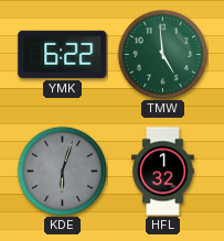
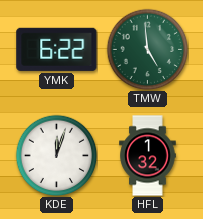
KDE: 6:03 -> 12:03
KDE dial: grey -> white
